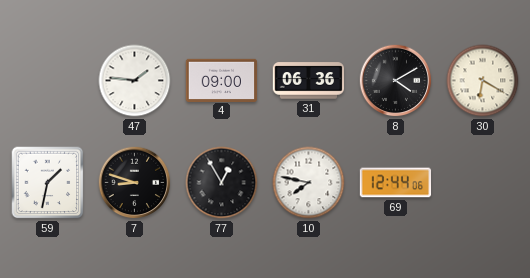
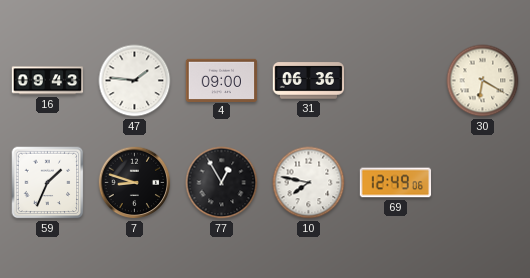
16: none -> 09:43
8: 4:10 -> none
59: 1:32 -> 1:34
69: 12:44 -> 12:49
